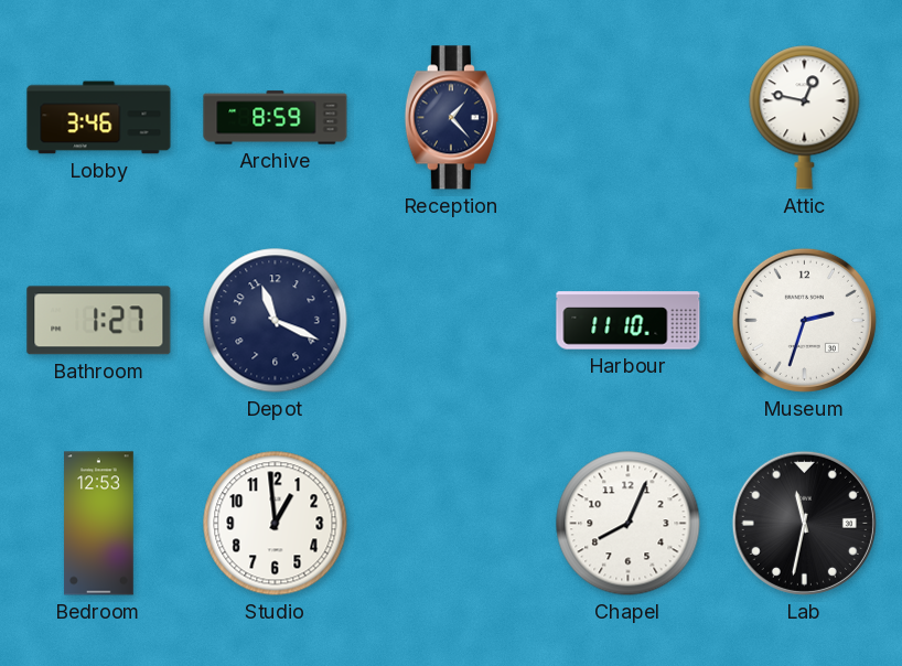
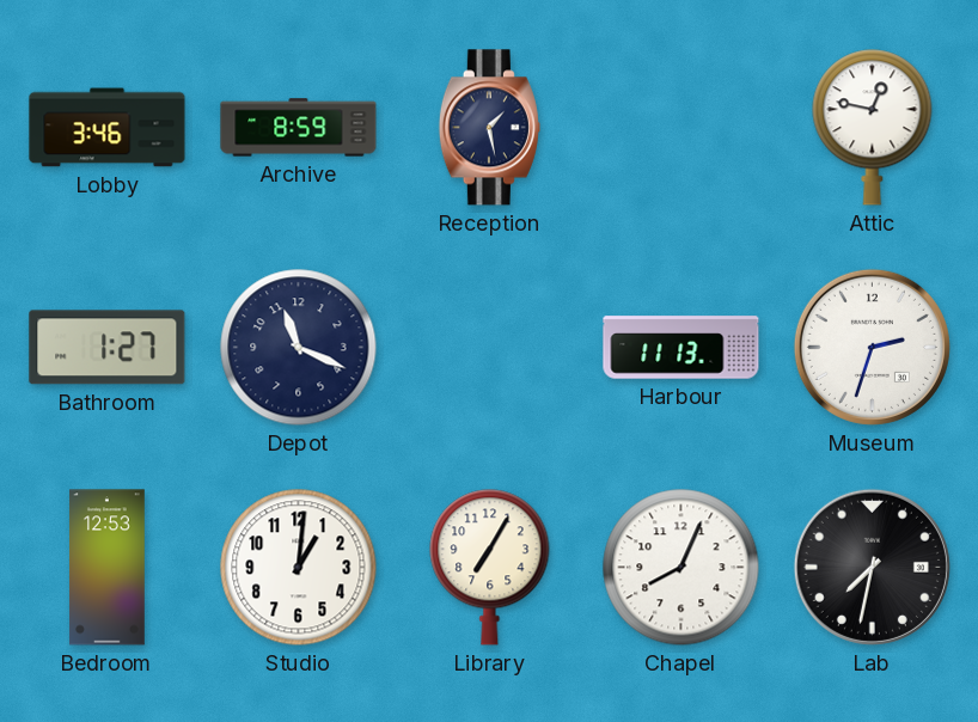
Reception: 1:23 -> 1:28
Harbour: 11:10 -> 11:13
Studio: 12:59 -> 1:01
Library: none -> 7:05
Lab: 11:32 -> 7:32
